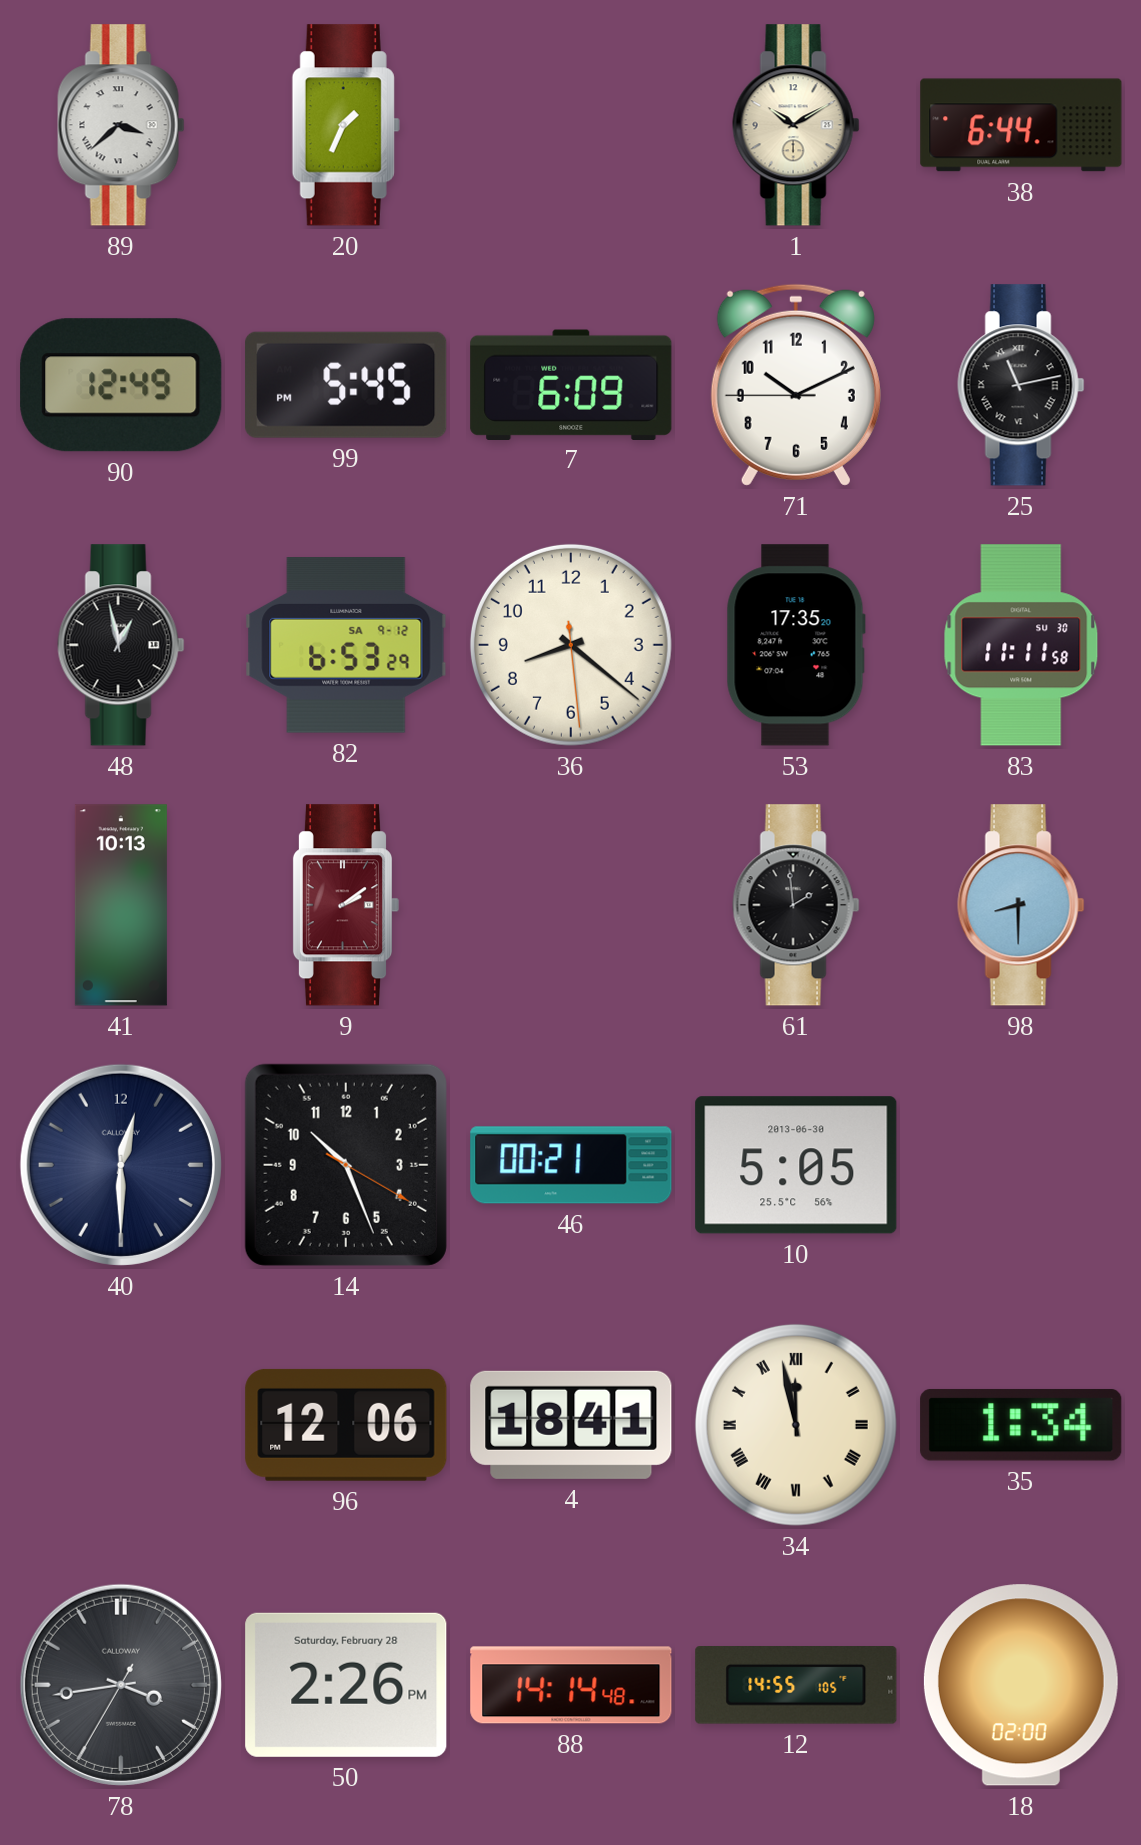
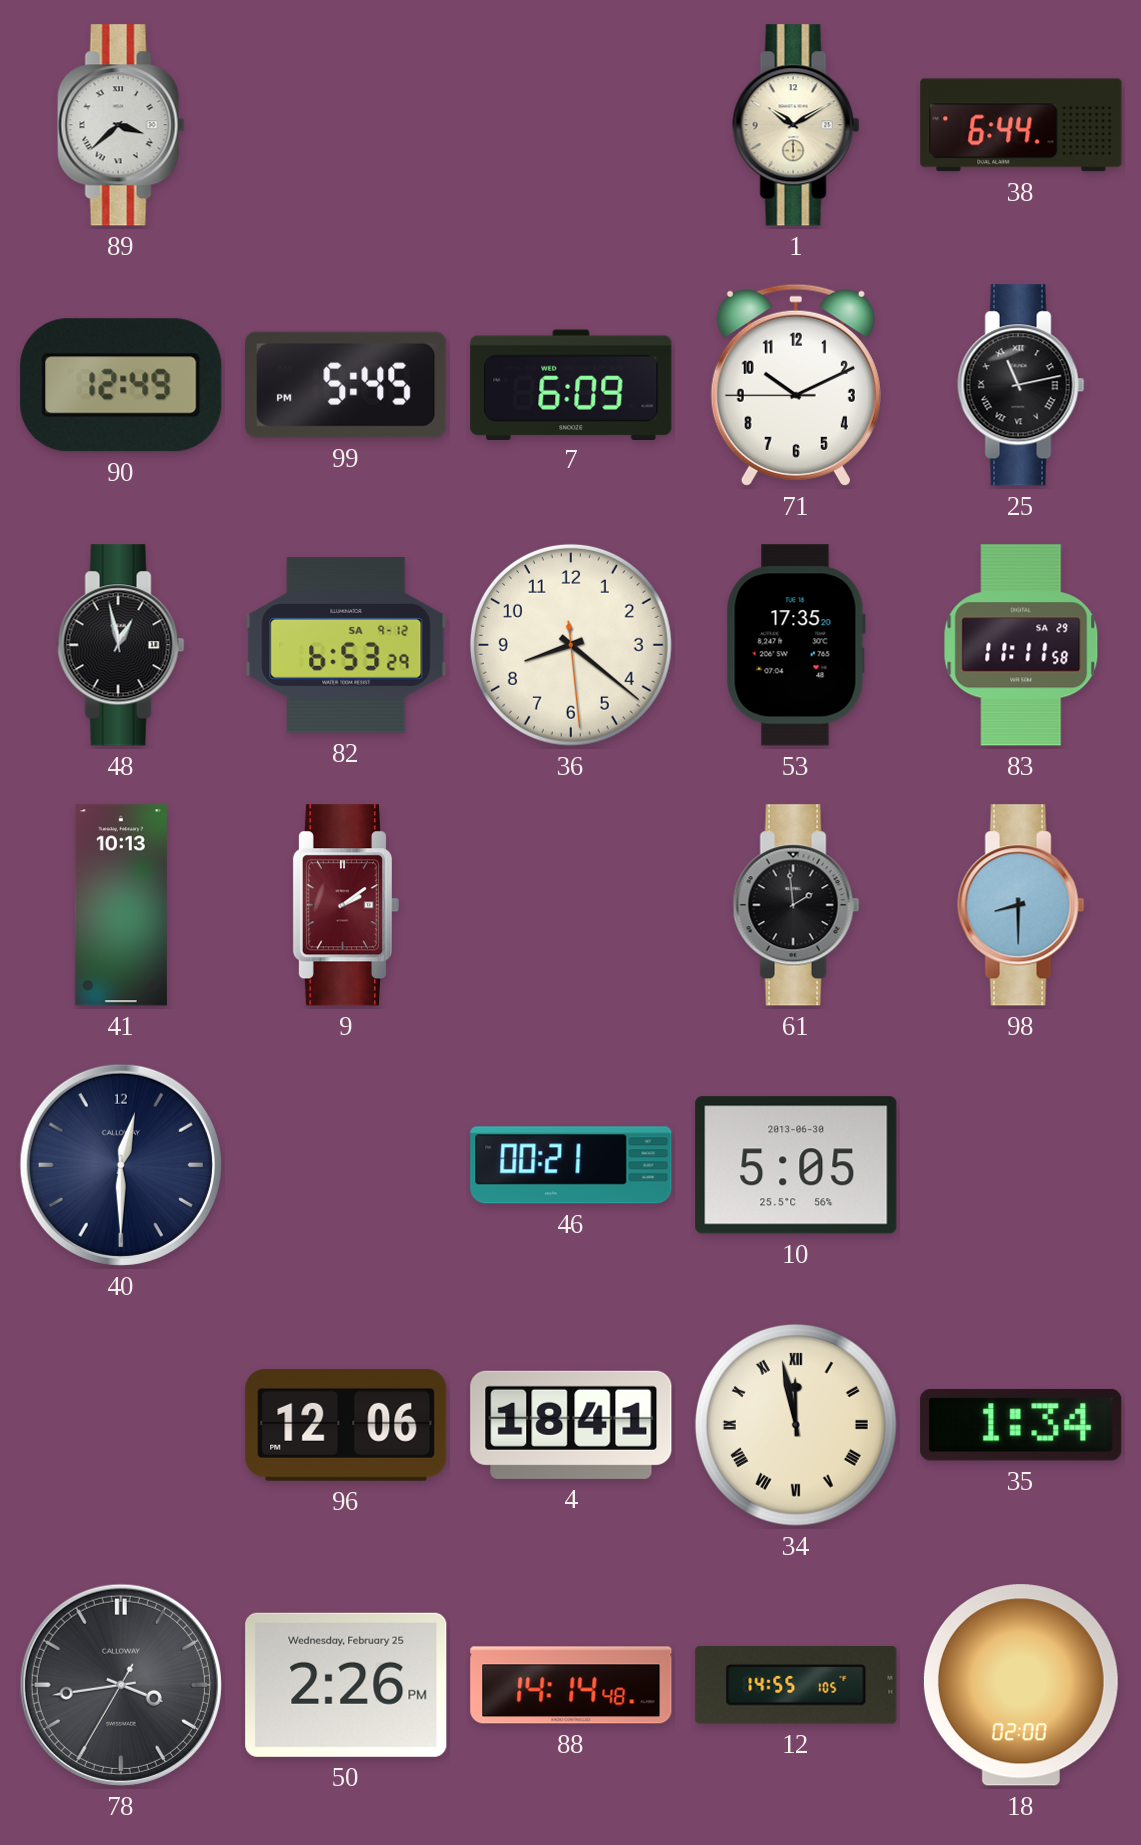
20: 1:34 -> none
83 date: SU 30 -> SA 29
14: 10:26 -> none
50 date: Saturday, February 28 -> Wednesday, February 25
